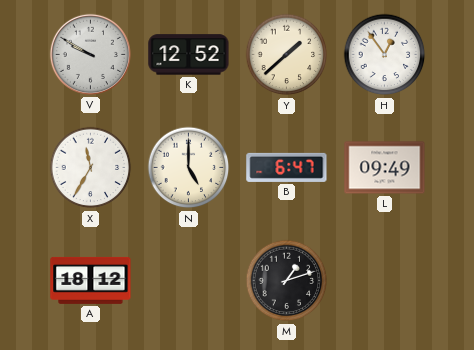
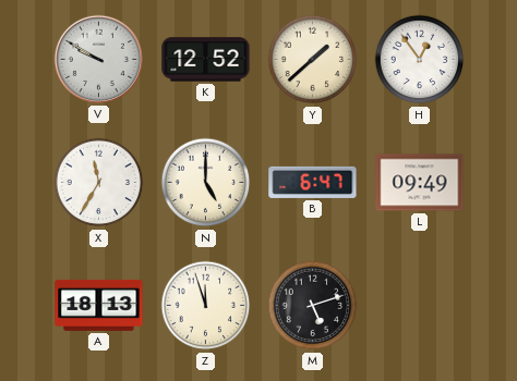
A: 18:12 -> 18:13
Z: none -> 11:57
M: 1:12 -> 5:12
